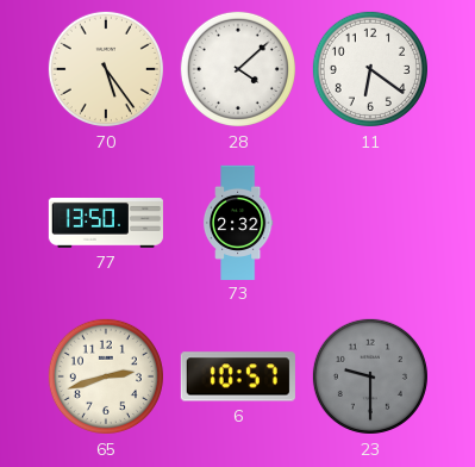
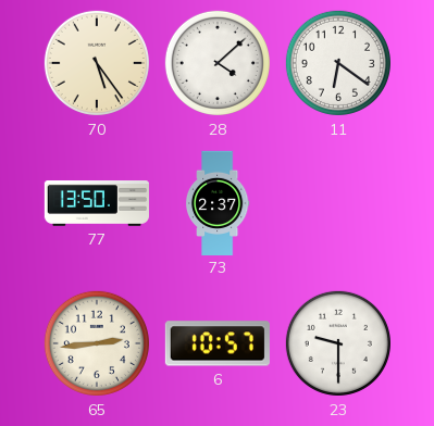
73: 2:32 -> 2:37
65: 2:42 -> 2:44
23 dial: grey -> white
